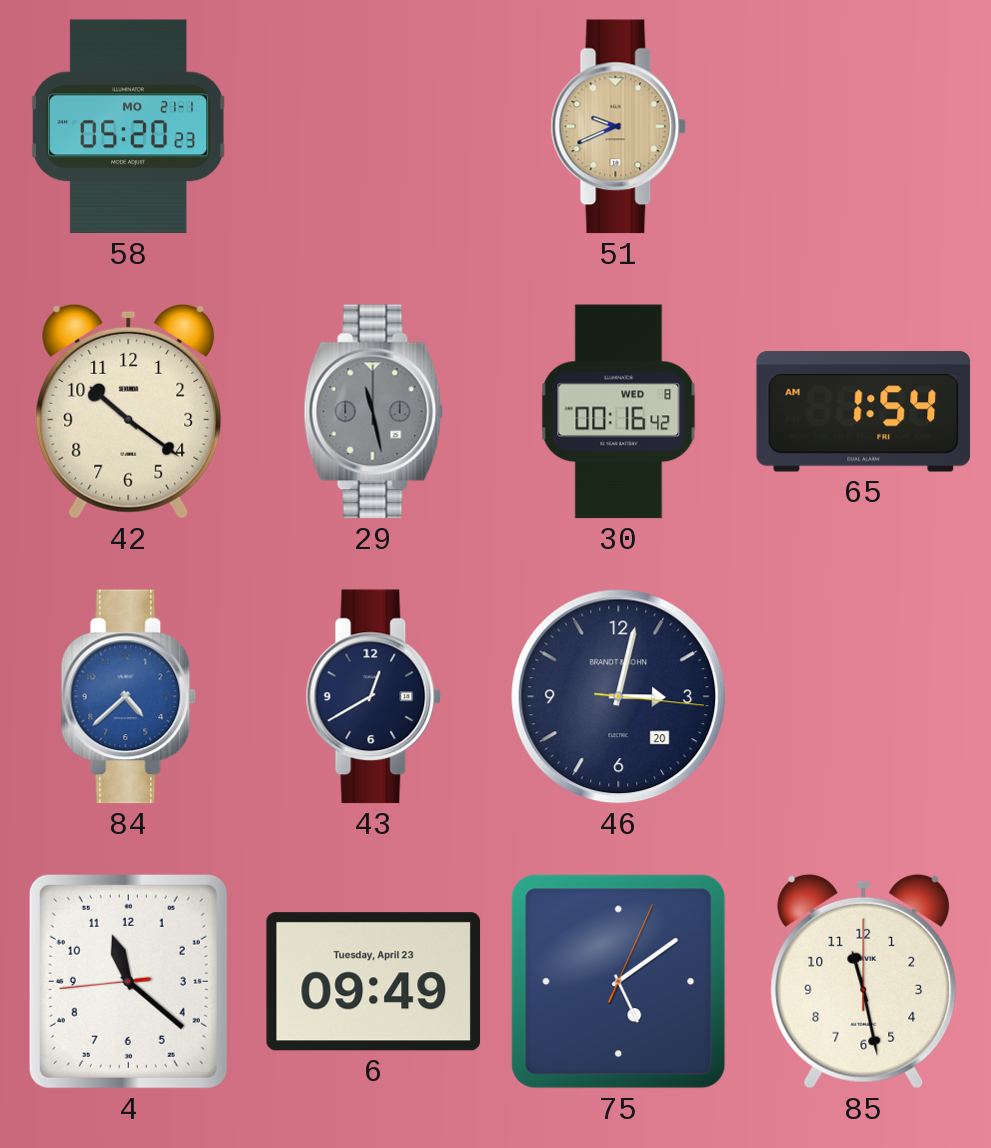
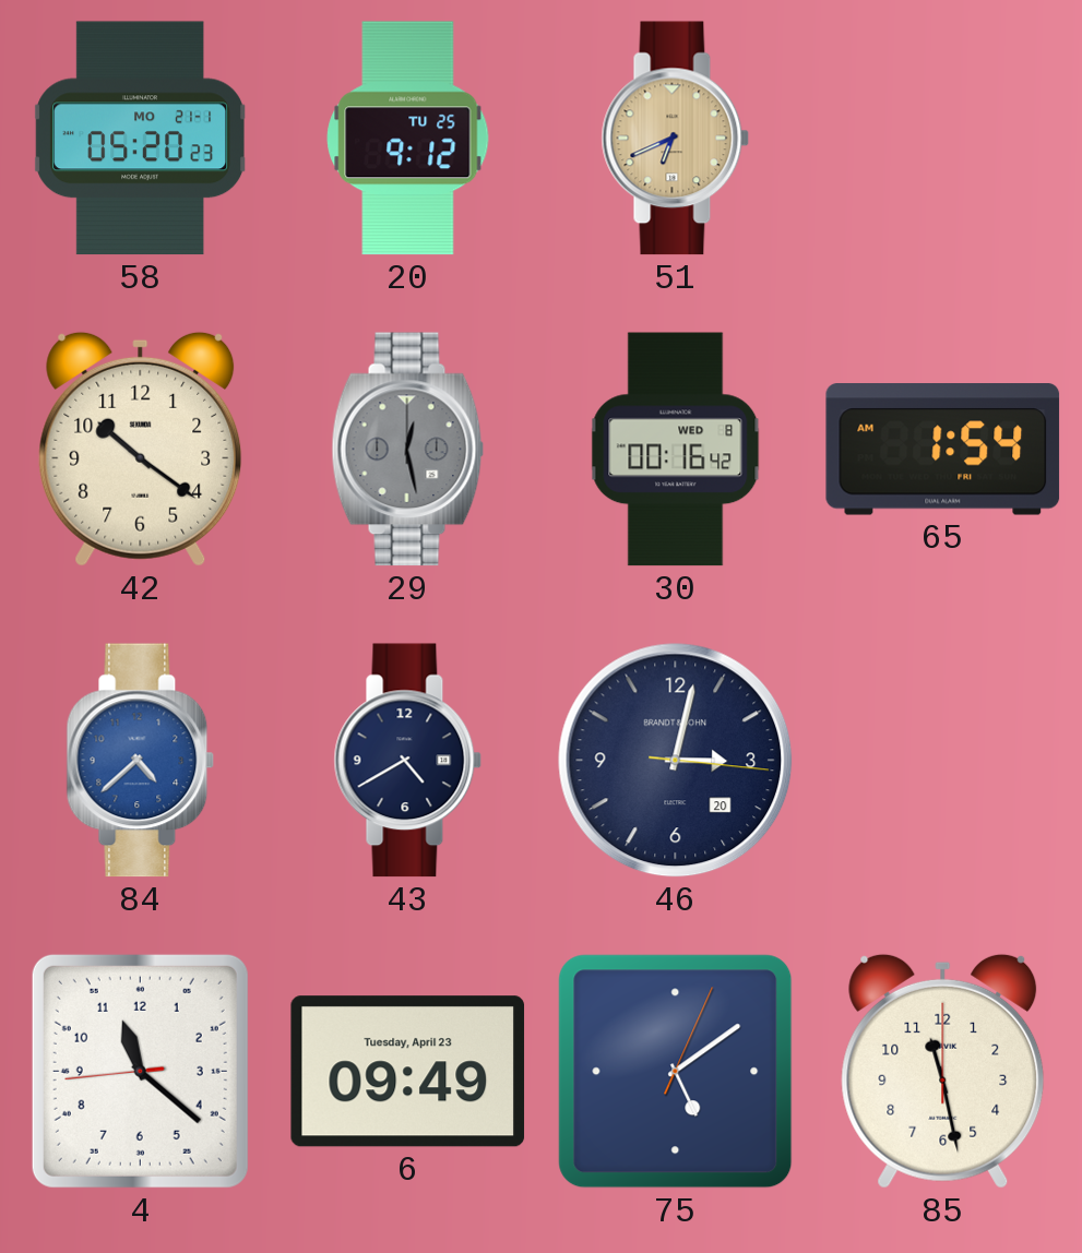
20: none -> 9:12
51: 9:41 -> 6:41
29: 11:28 -> 12:28
43: 12:40 -> 4:40
